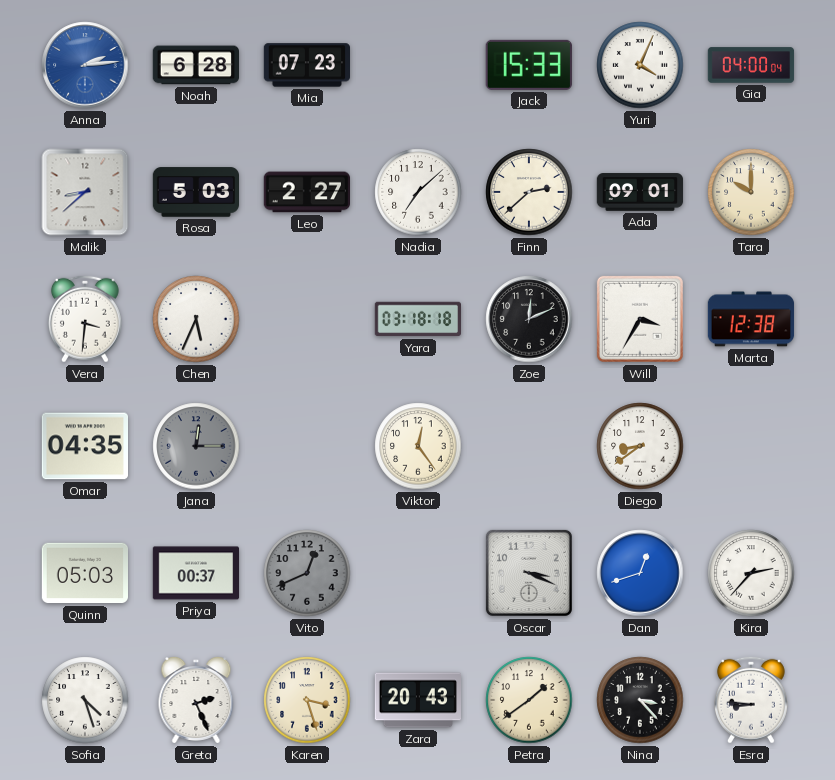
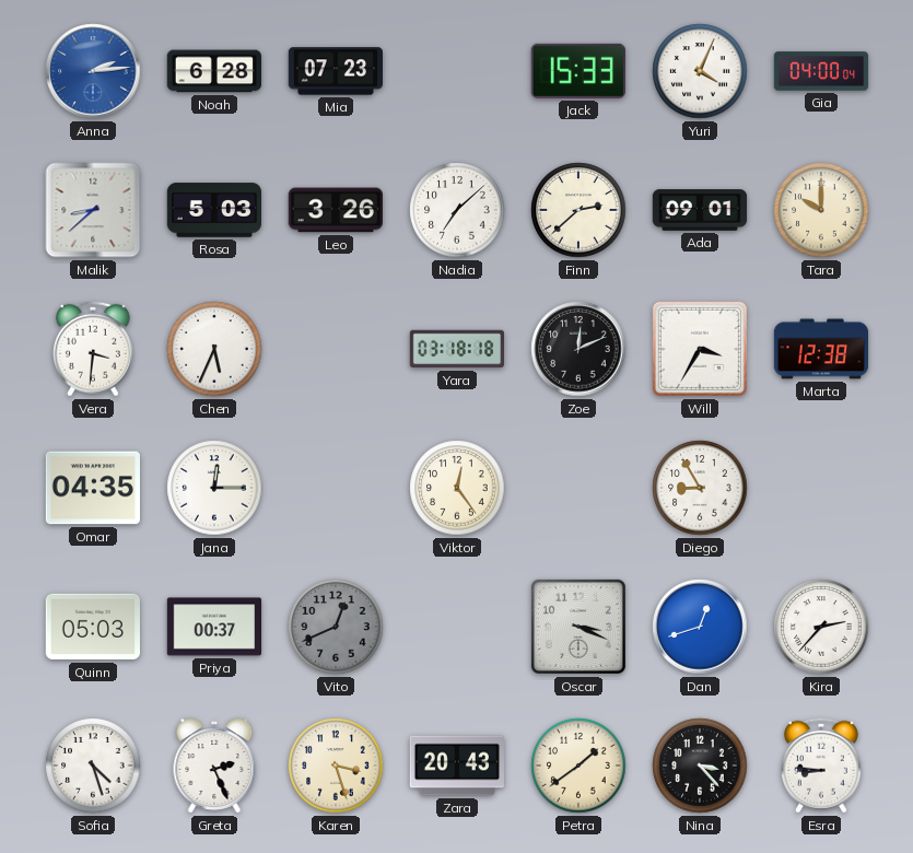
Leo: 2:27 -> 3:26
Jana dial: grey -> white
Diego: 8:39 -> 8:55
